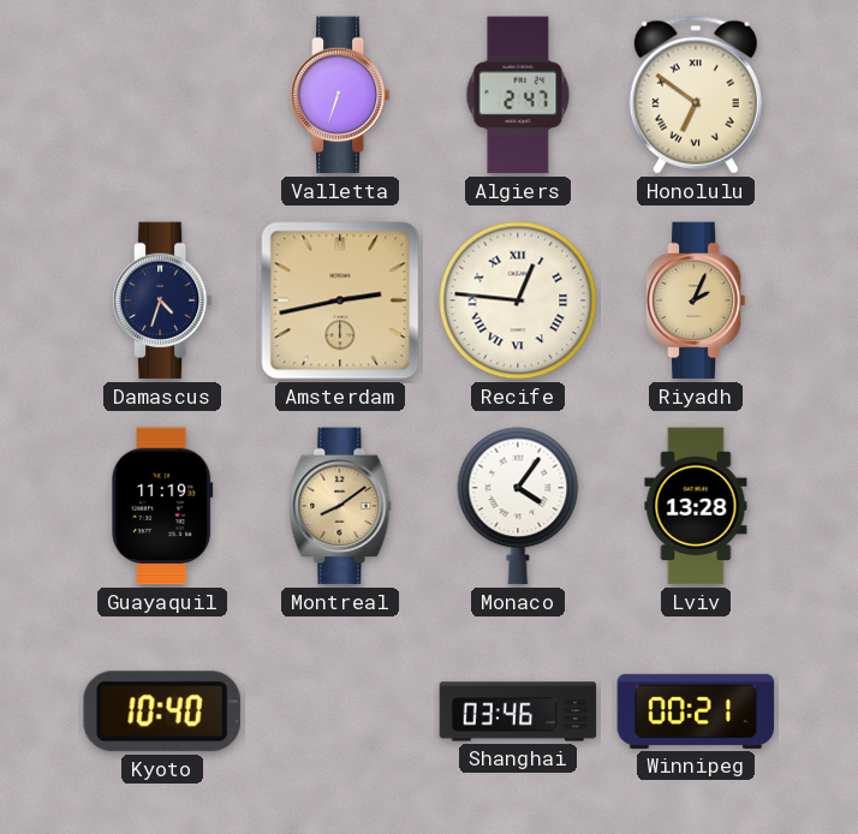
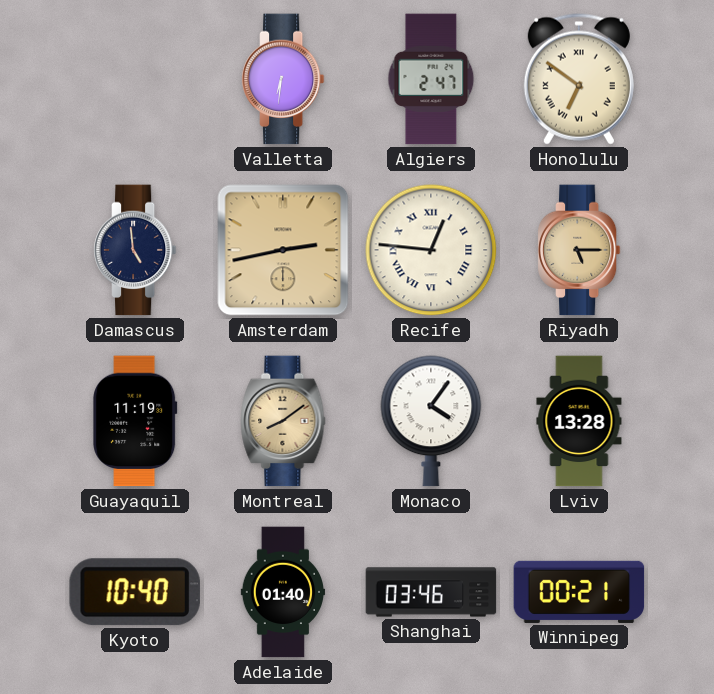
Valletta: 6:33 -> 6:31
Damascus: 4:33 -> 4:59
Riyadh: 2:04 -> 5:15
Adelaide: none -> 01:40
